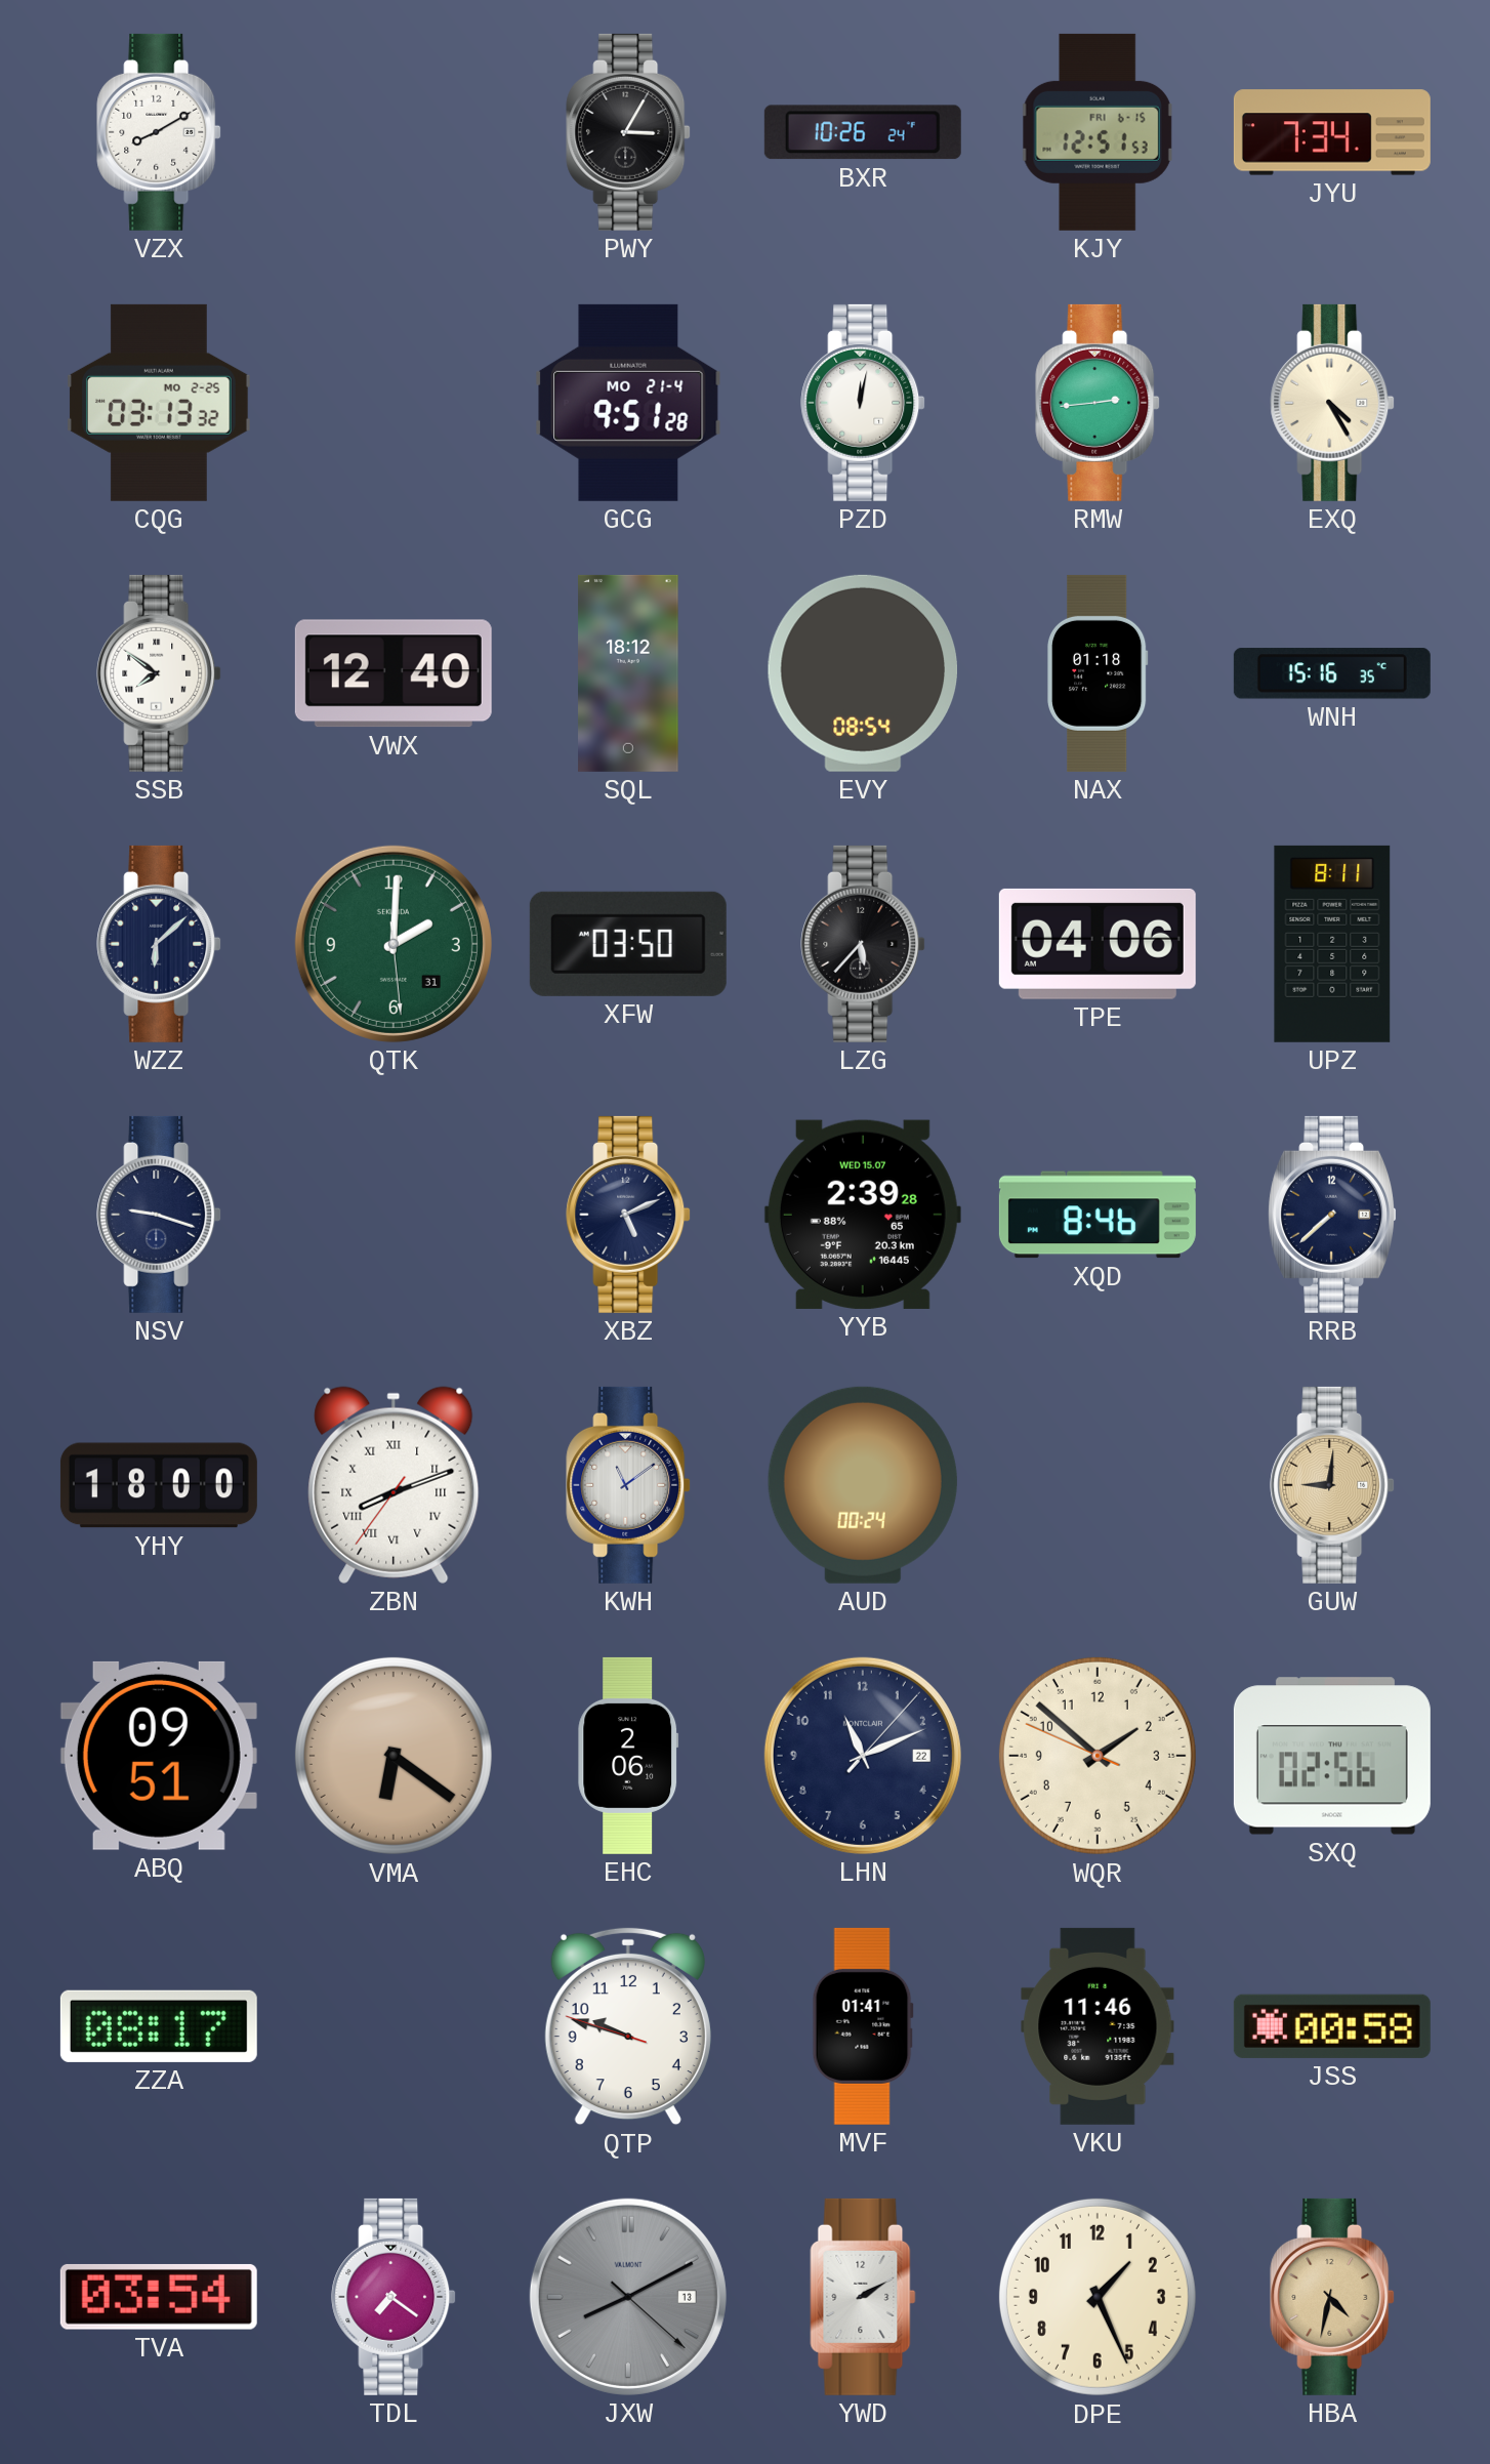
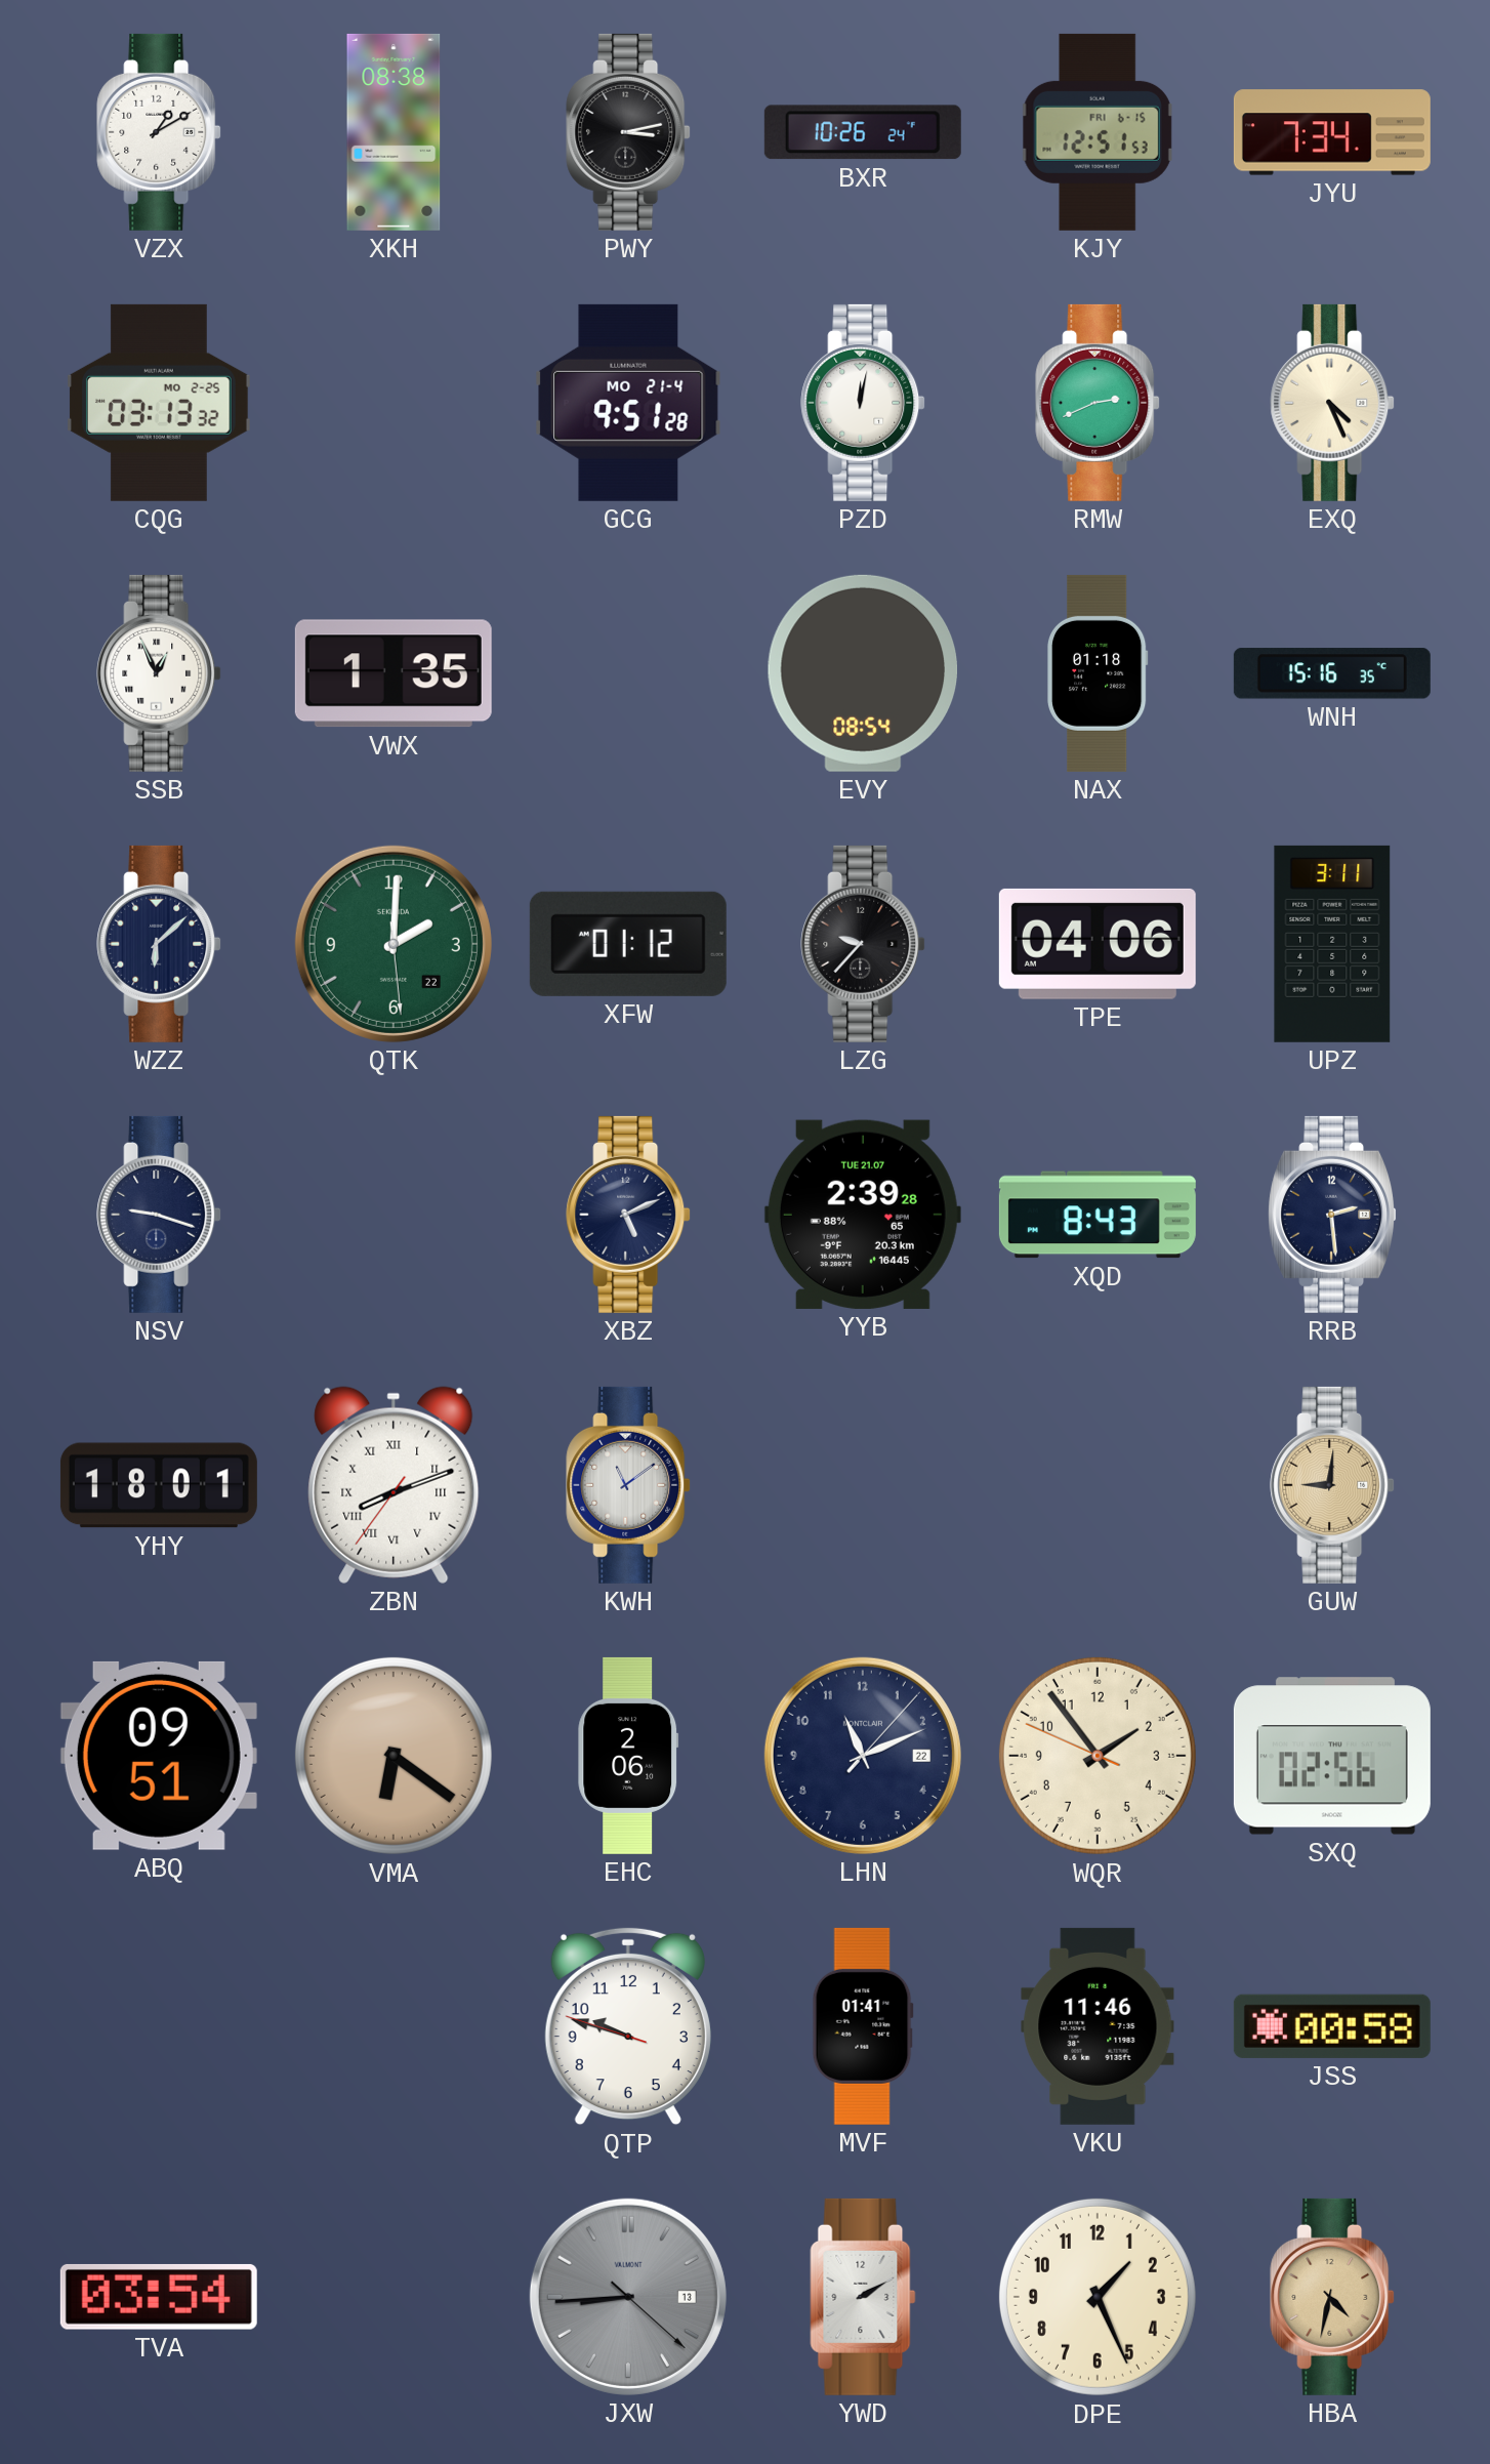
VZX: 8:10 -> 1:10
XKH: none -> 08:38
PWY: 3:05 -> 3:13
RMW: 2:44 -> 2:41
EXQ: 4:25 -> 4:26
SSB: 7:51 -> 12:56
VWX: 12:40 -> 1:35
SQL: 18:12 -> none
QTK date: 31 -> 22
XFW: 03:50 -> 01:12
LZG: 5:37 -> 9:37
UPZ: 8:11 -> 3:11
YYB date: WED 15.07 -> TUE 21.07
XQD: 8:46 -> 8:43
RRB: 7:38 -> 2:29
YHY: 18:00 -> 18:01
AUD: 00:24 -> none
WQR: 1:51 -> 1:53
ZZA: 08:17 -> none
TDL: 7:21 -> none
JXW: 8:10 -> 8:44
